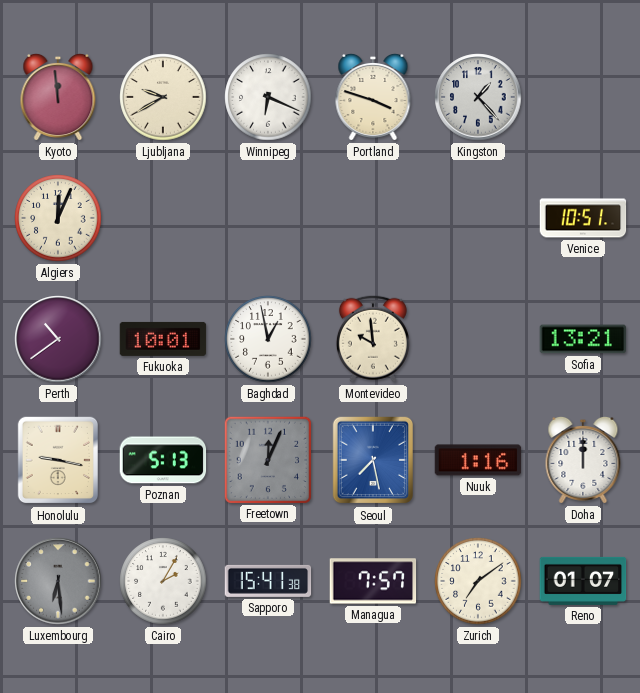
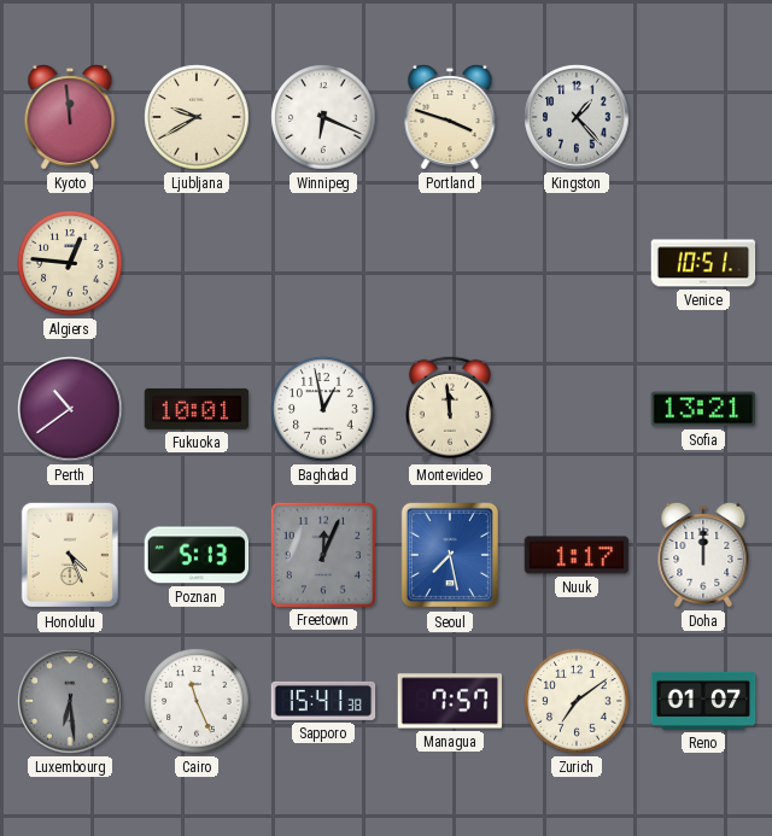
Algiers: 12:04 -> 12:46
Montevideo: 9:59 -> 11:59
Honolulu: 9:17 -> 4:26
Nuuk: 1:16 -> 1:17
Cairo: 2:05 -> 11:26
